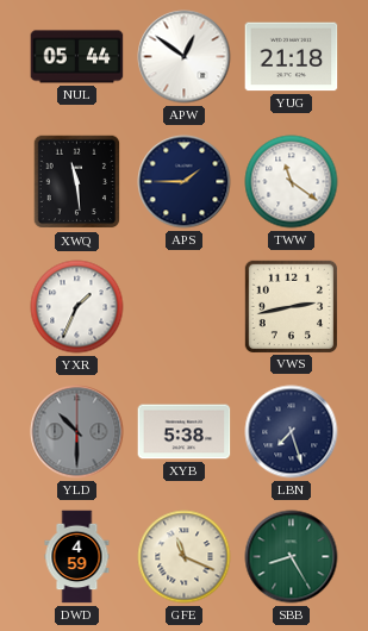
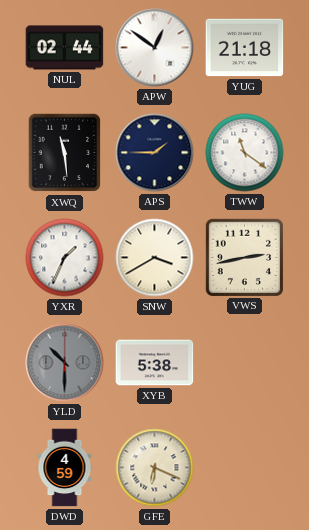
NUL: 05:44 -> 02:44
SNW: none -> 3:40
LBN: 7:27 -> none
GFE: 11:19 -> 6:19
SBB: 8:25 -> none
